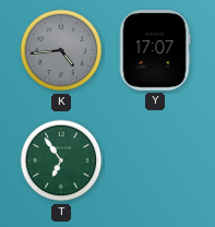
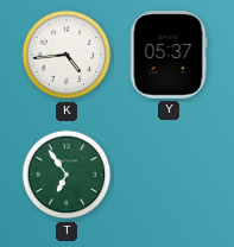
K dial: grey -> white
Y: 17:07 -> 05:37
